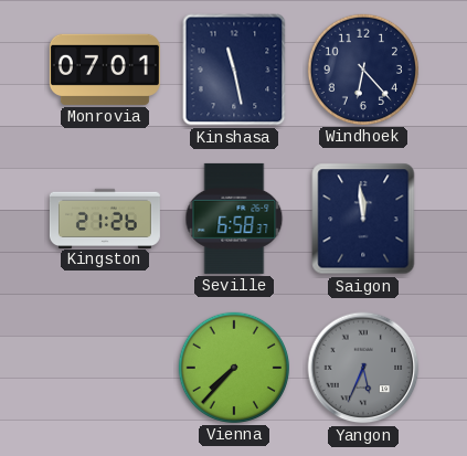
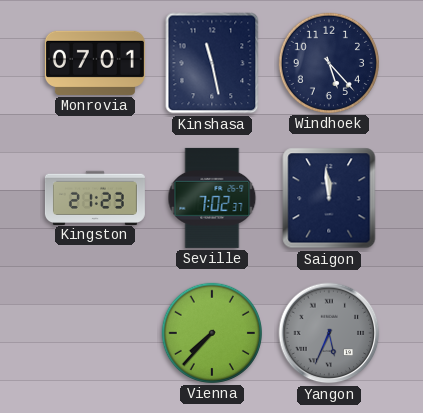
Windhoek: 6:23 -> 5:23
Kingston: 21:26 -> 21:23
Seville: 6:58 -> 7:02
